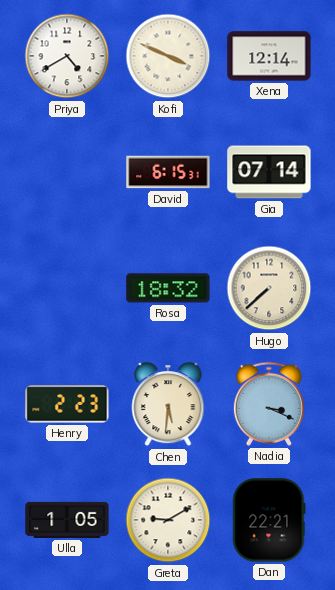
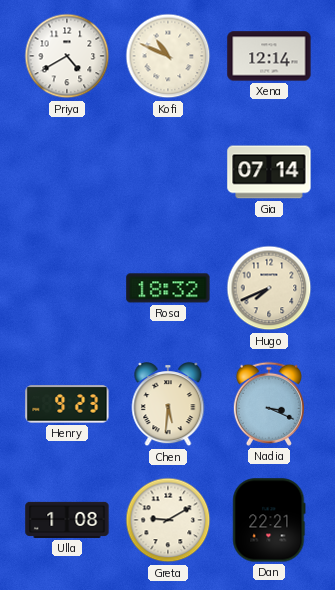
Kofi: 3:49 -> 10:49
David: 6:15 -> none
Hugo: 7:38 -> 7:41
Henry: 2:23 -> 9:23
Ulla: 1:05 -> 1:08
